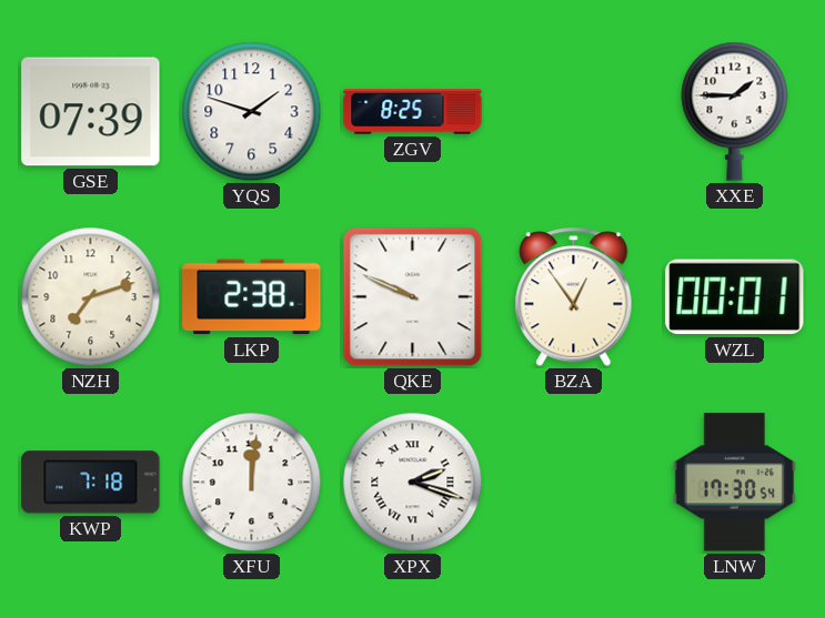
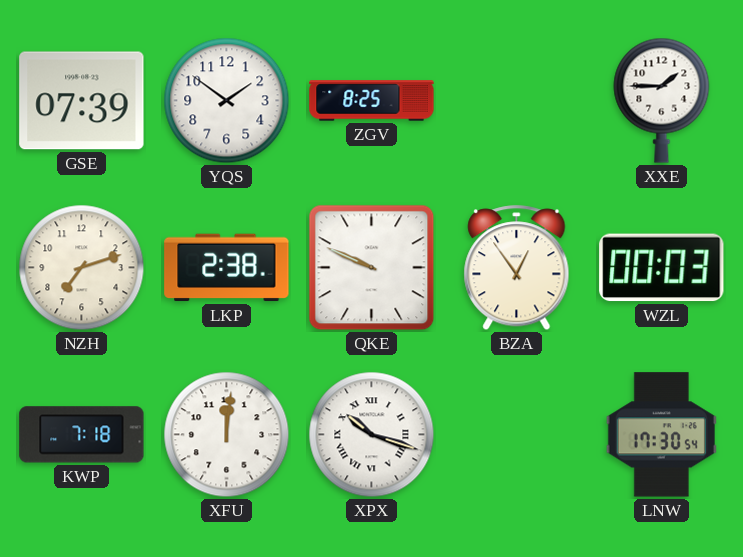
YQS: 1:48 -> 1:51
WZL: 00:01 -> 00:03
XPX: 2:18 -> 10:18
